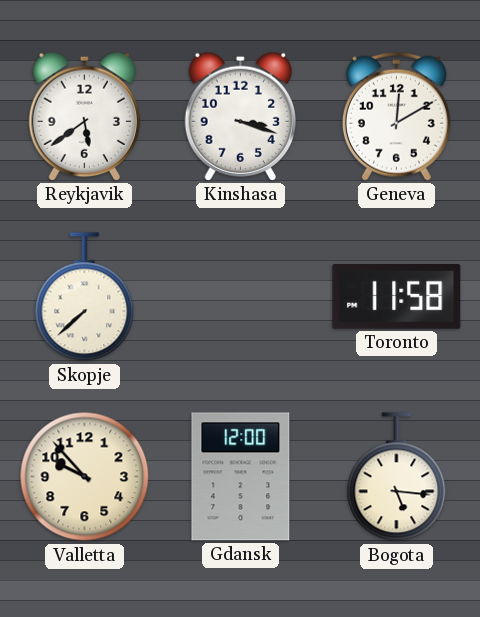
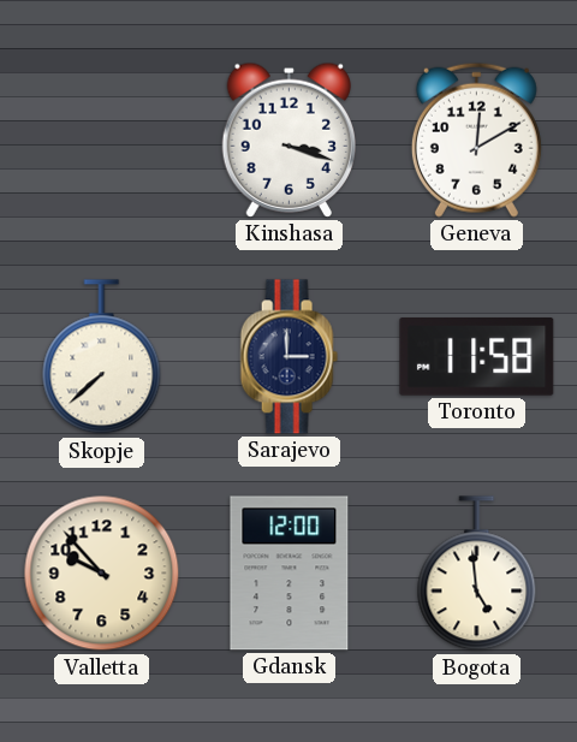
Reykjavik: 5:39 -> none
Sarajevo: none -> 3:00
Bogota: 5:16 -> 4:59
